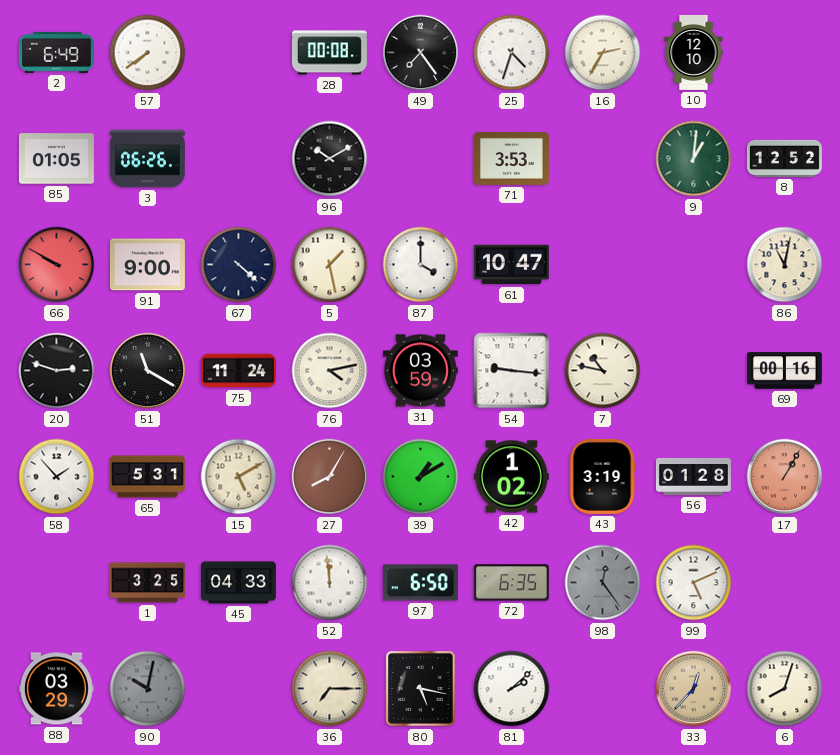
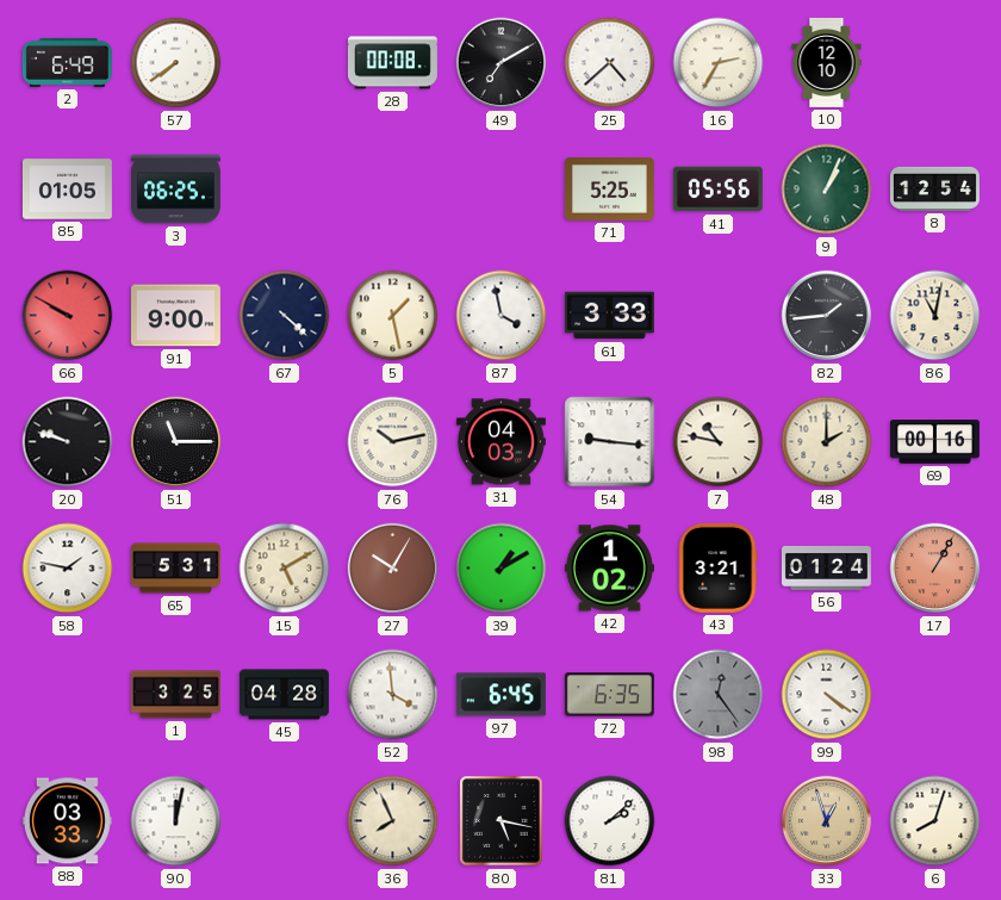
49: 7:24 -> 7:10
25: 4:33 -> 4:38
3: 06:26 -> 06:25
96: 10:10 -> none
71: 3:53 -> 5:25
41: none -> 05:56
9: 1:01 -> 1:04
8: 12:52 -> 12:54
87: 4:00 -> 3:58
61: 10:47 -> 3:33
82: none -> 1:44
20: 2:48 -> 9:48
51: 11:20 -> 11:15
75: 11:24 -> none
76: 4:13 -> 10:13
31: 03:59 -> 04:03
48: none -> 2:00
58: 1:53 -> 1:47
27: 8:05 -> 10:05
43: 3:19 -> 3:21
56: 01:28 -> 01:24
45: 04:33 -> 04:28
52: 11:59 -> 3:59
97: 6:50 -> 6:45
99: 5:11 -> 4:21
88: 03:29 -> 03:33
90: 10:02 -> 12:02
90 dial: grey -> white
36: 7:15 -> 7:56
33: 12:37 -> 12:57
